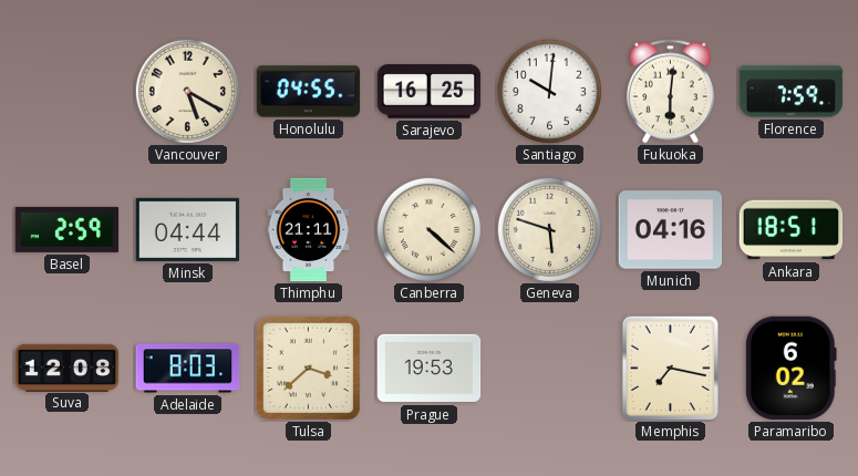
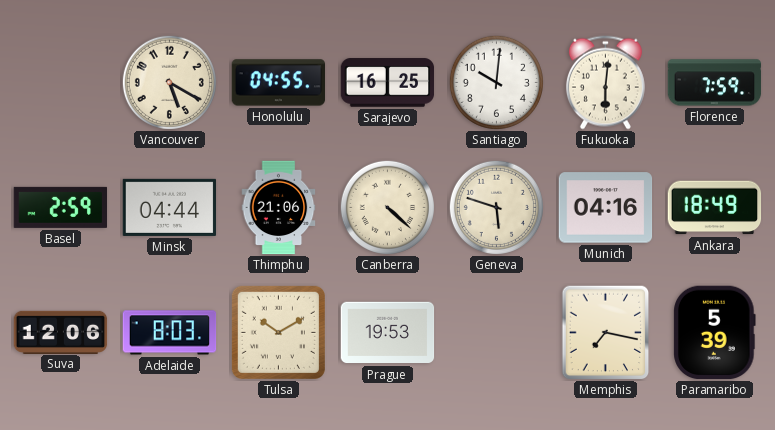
Thimphu: 21:11 -> 21:06
Ankara: 18:51 -> 18:49
Suva: 12:08 -> 12:06
Tulsa: 3:38 -> 10:10
Paramaribo: 6:02 -> 5:39
